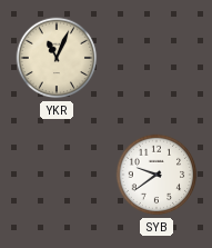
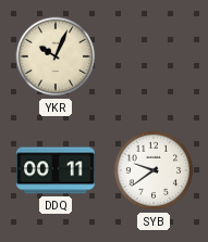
YKR: 11:04 -> 10:04
DDQ: none -> 00:11
